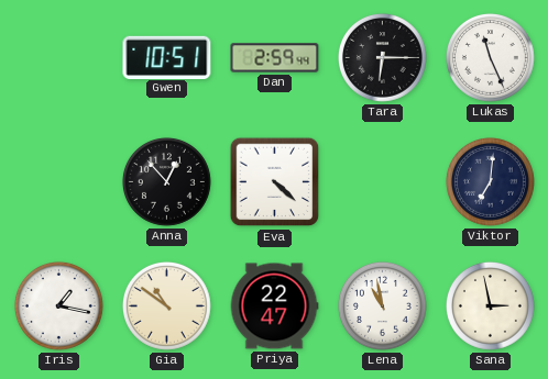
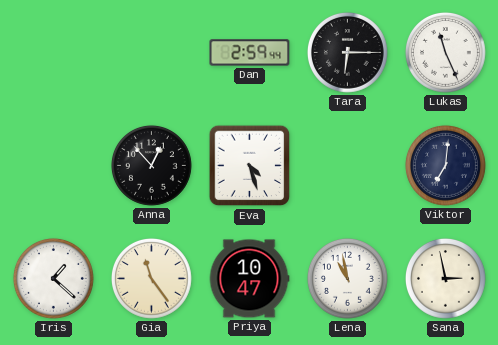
Gwen: 10:51 -> none
Eva: 4:22 -> 4:27
Iris: 1:17 -> 1:22
Gia: 10:51 -> 11:24
Priya: 22:47 -> 10:47
